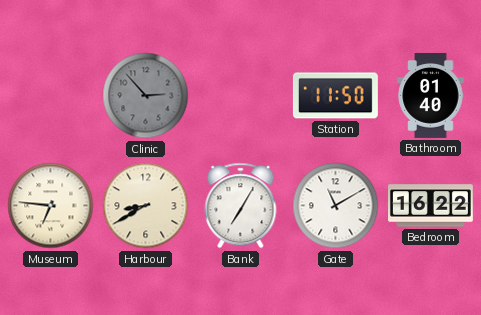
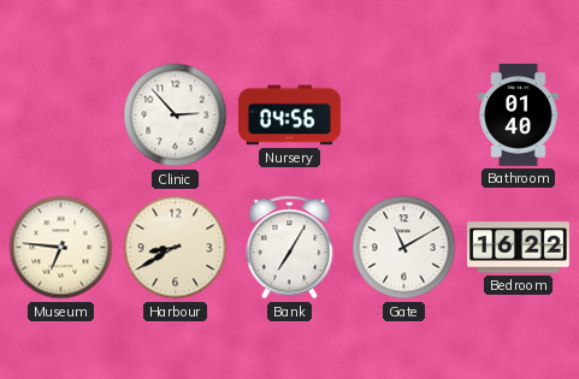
Clinic dial: grey -> white
Nursery: none -> 04:56
Station: 11:50 -> none
